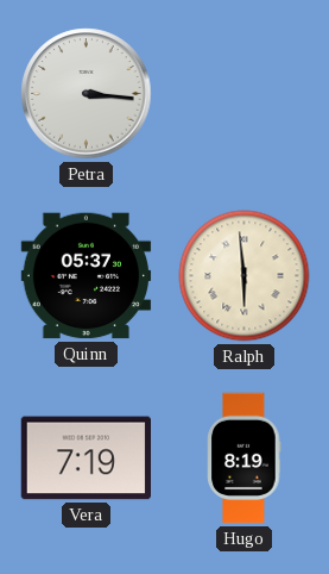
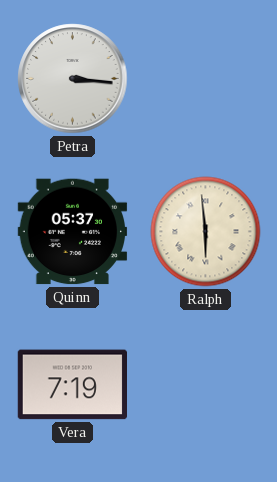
Hugo: 8:19 -> none
